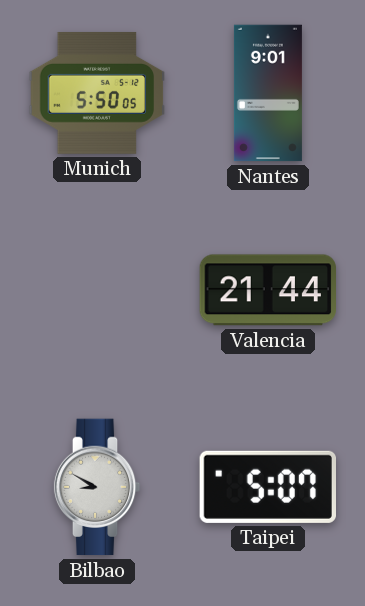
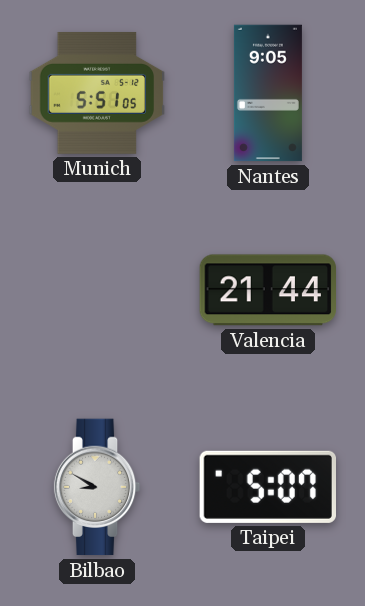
Munich: 5:50 -> 5:51
Nantes: 9:01 -> 9:05
